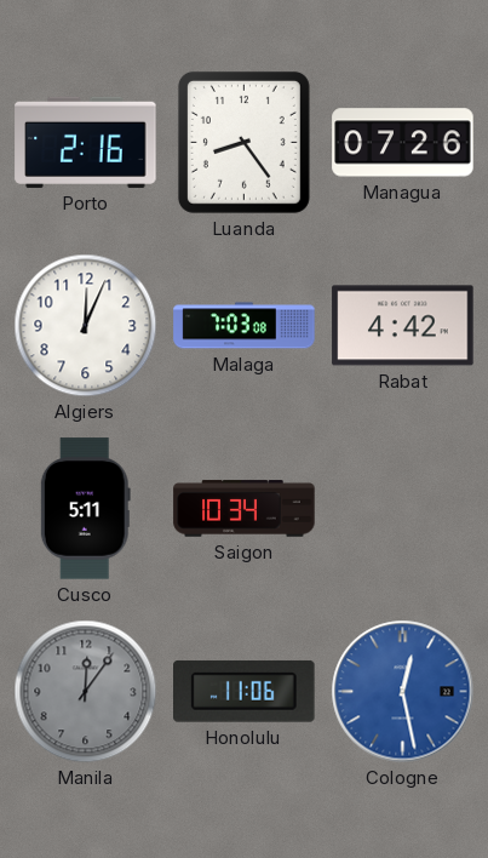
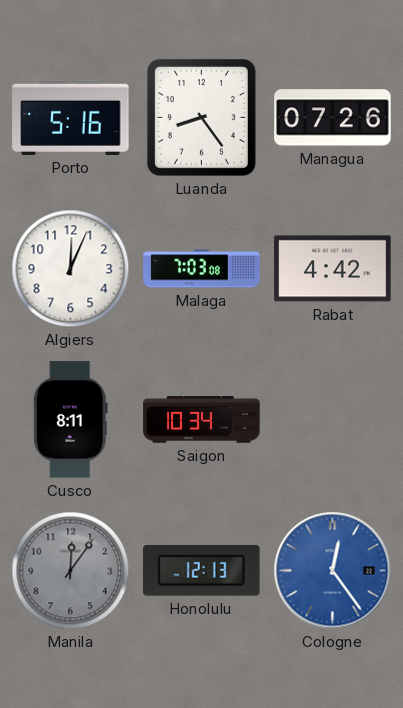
Porto: 2:16 -> 5:16
Cusco: 5:11 -> 8:11
Honolulu: 11:06 -> 12:13
Cologne: 12:28 -> 12:24
